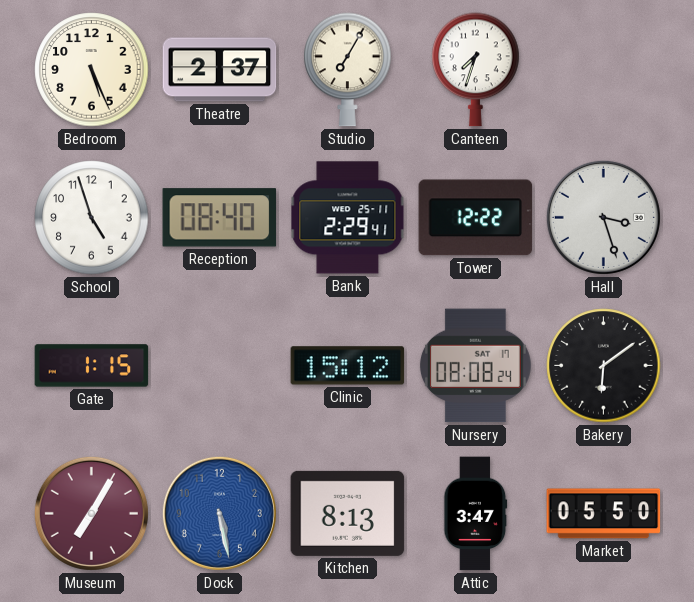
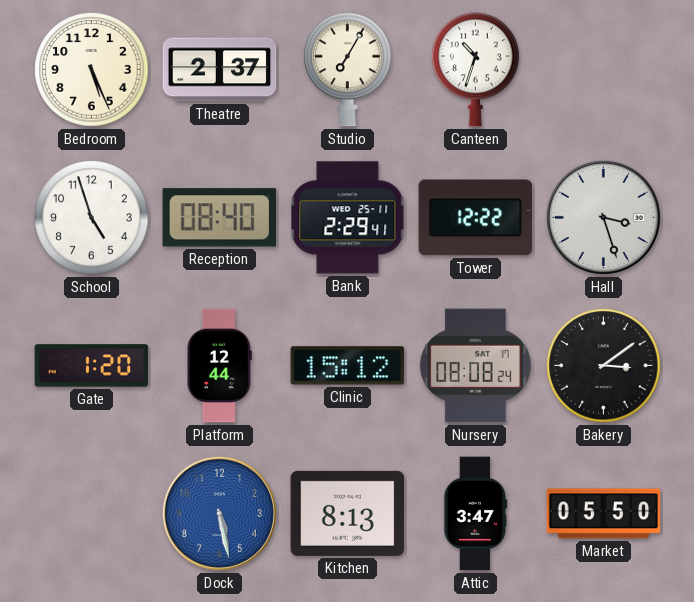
Canteen: 7:33 -> 10:33
Gate: 1:15 -> 1:20
Platform: none -> 12:44
Bakery: 6:09 -> 3:09
Museum: 7:05 -> none
